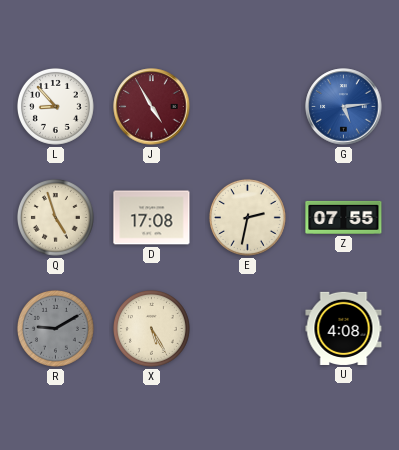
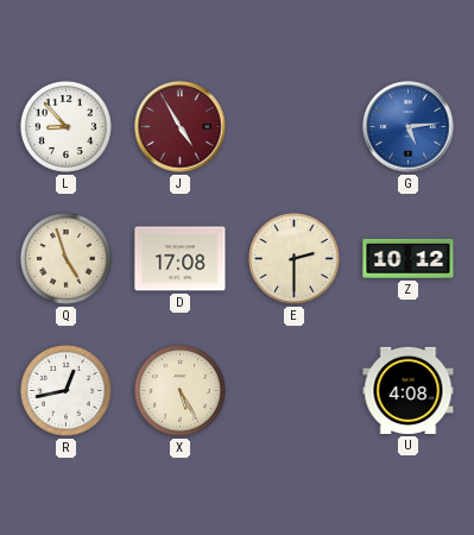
E: 2:32 -> 2:30
Z: 07:55 -> 10:12
R: 9:10 -> 12:43
R dial: grey -> white
